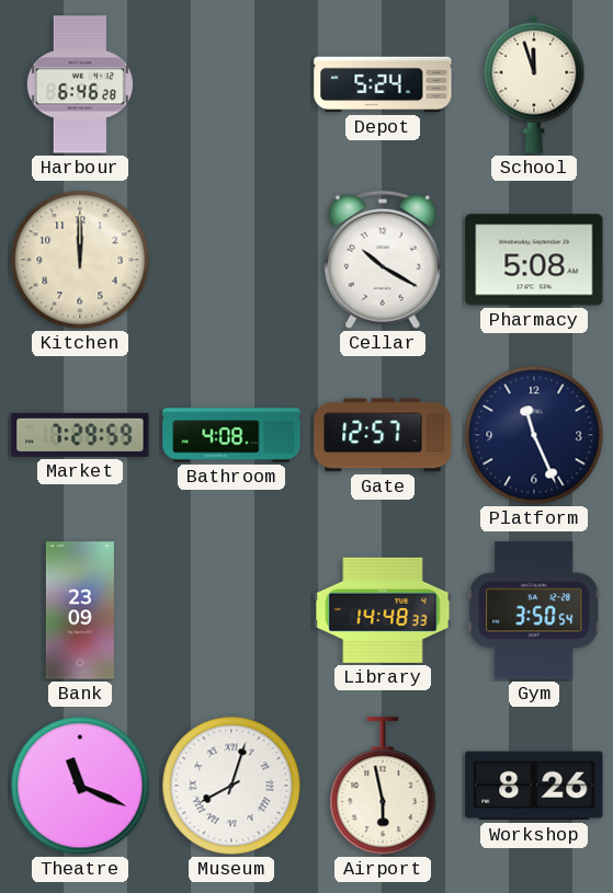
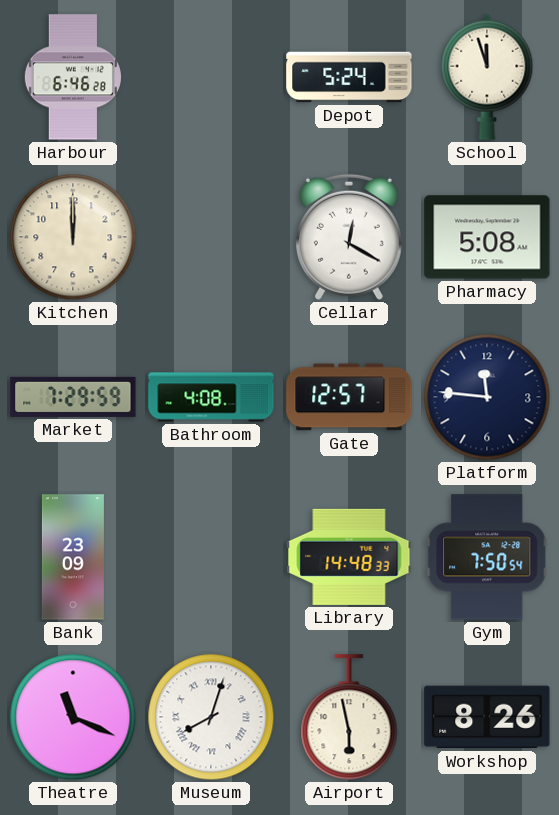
Cellar: 10:20 -> 12:20
Platform: 11:26 -> 11:46
Gym: 3:50 -> 7:50
